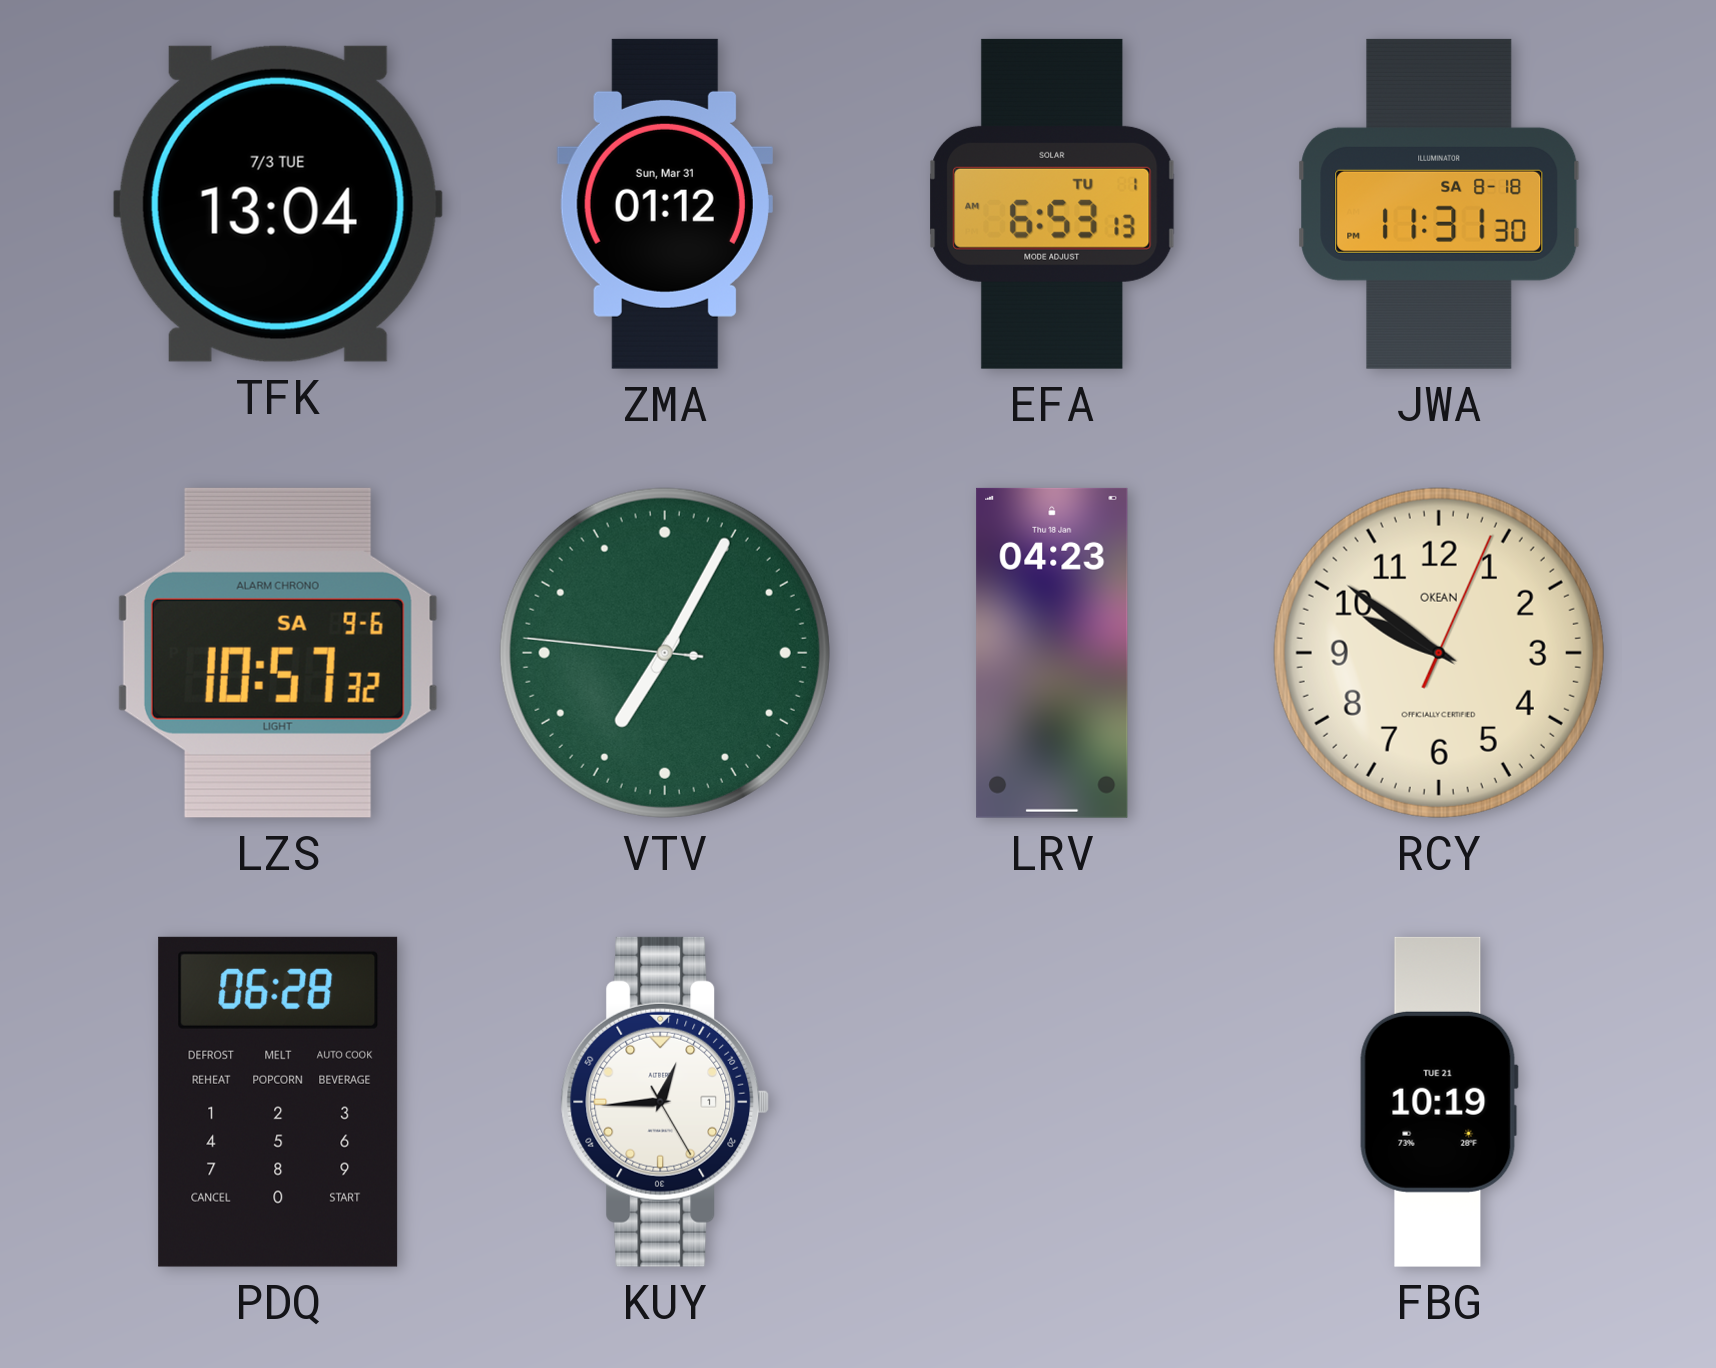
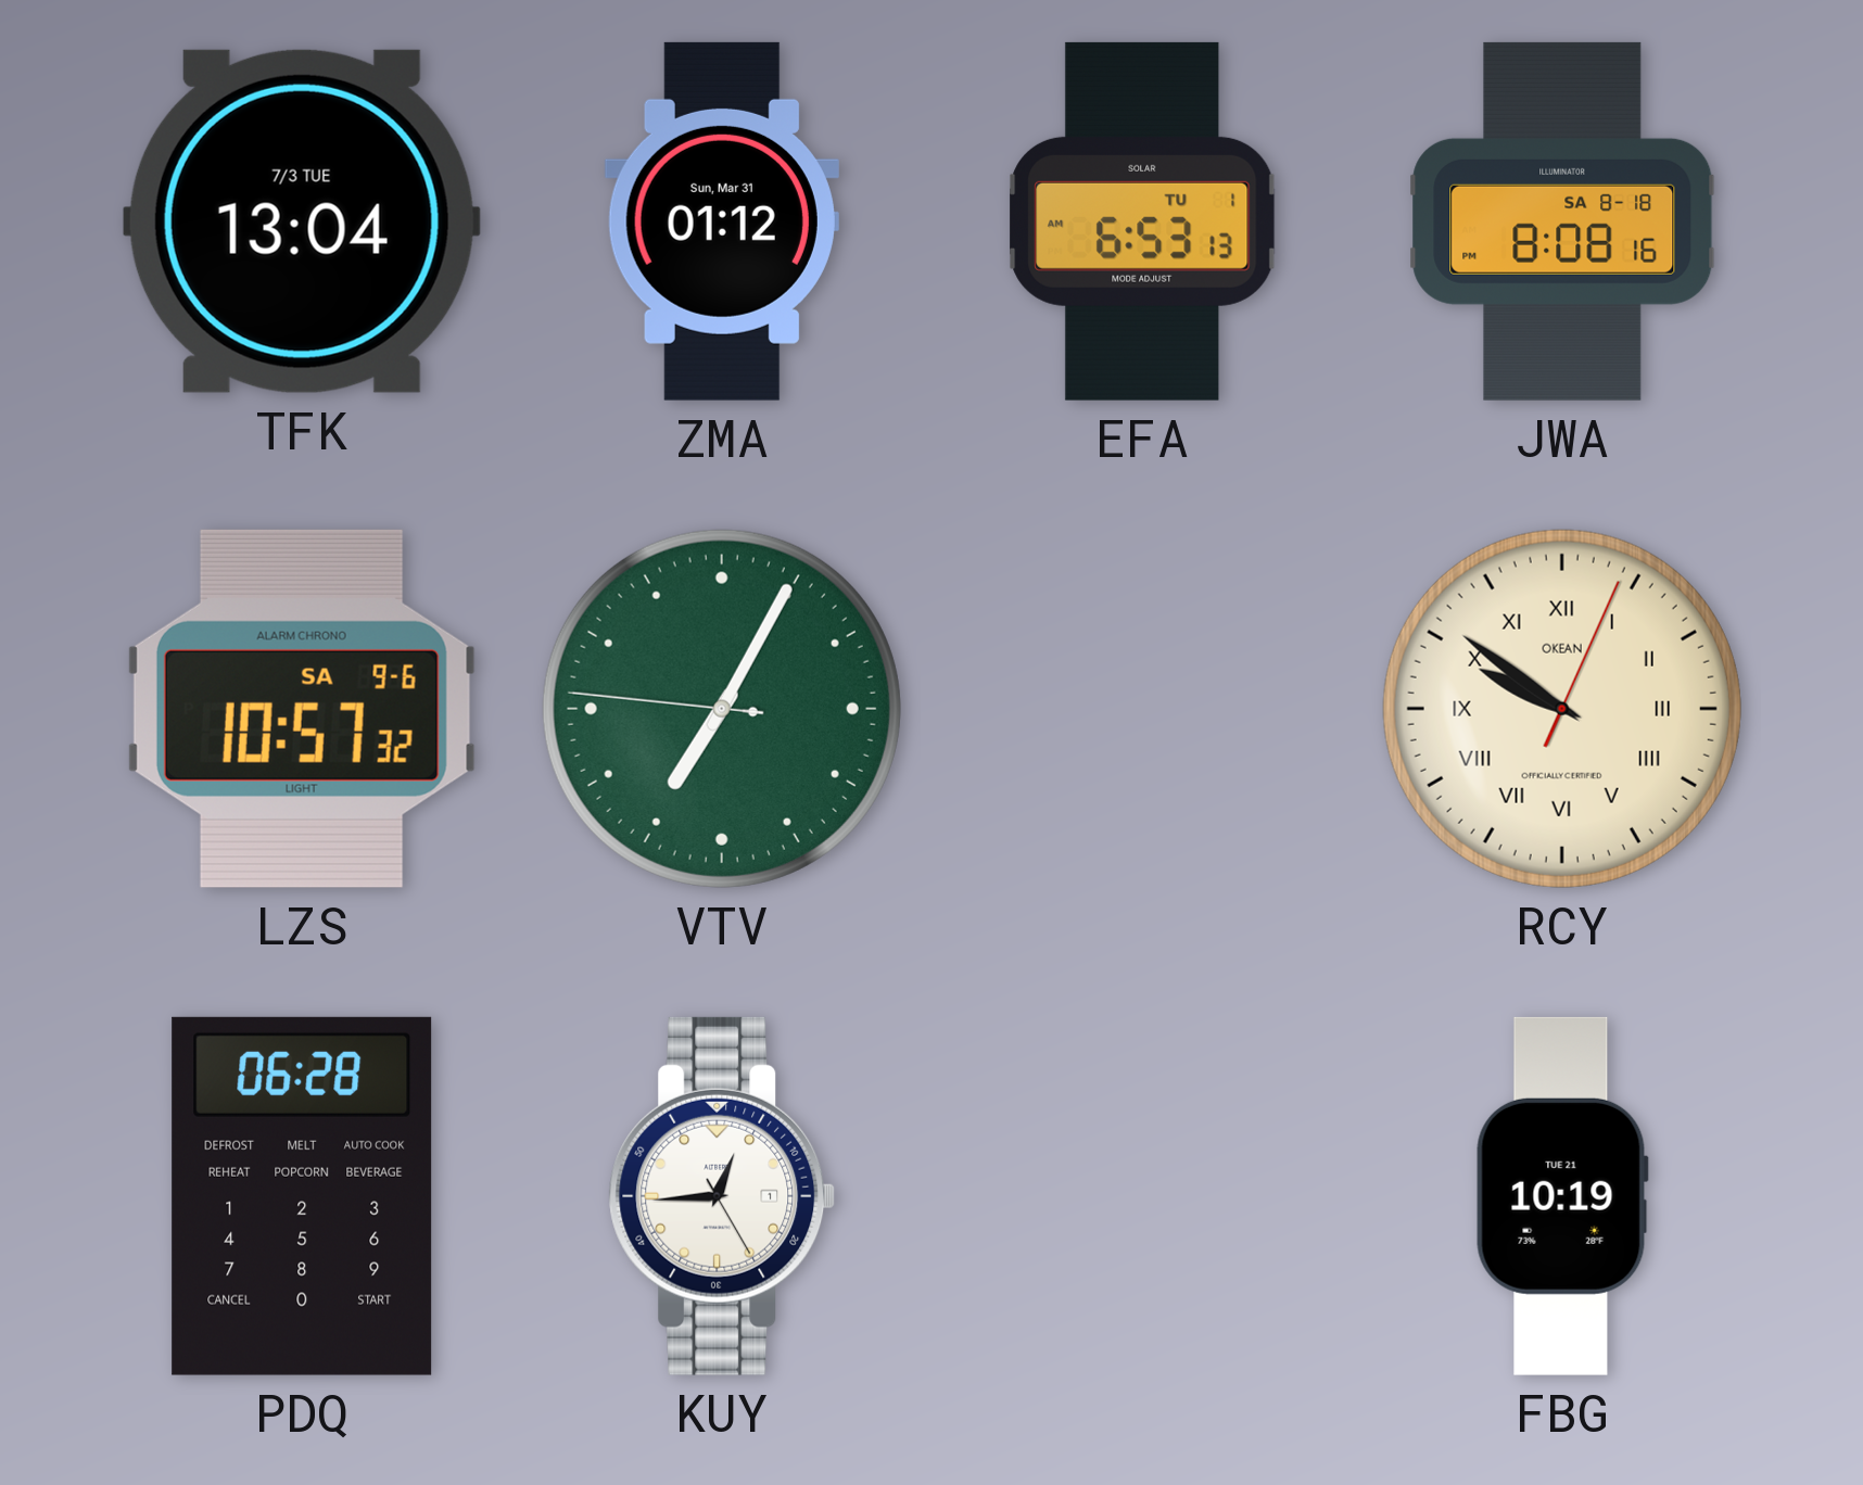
JWA: 11:31 -> 8:08
LRV: 04:23 -> none
RCY numerals: Arabic -> Roman
